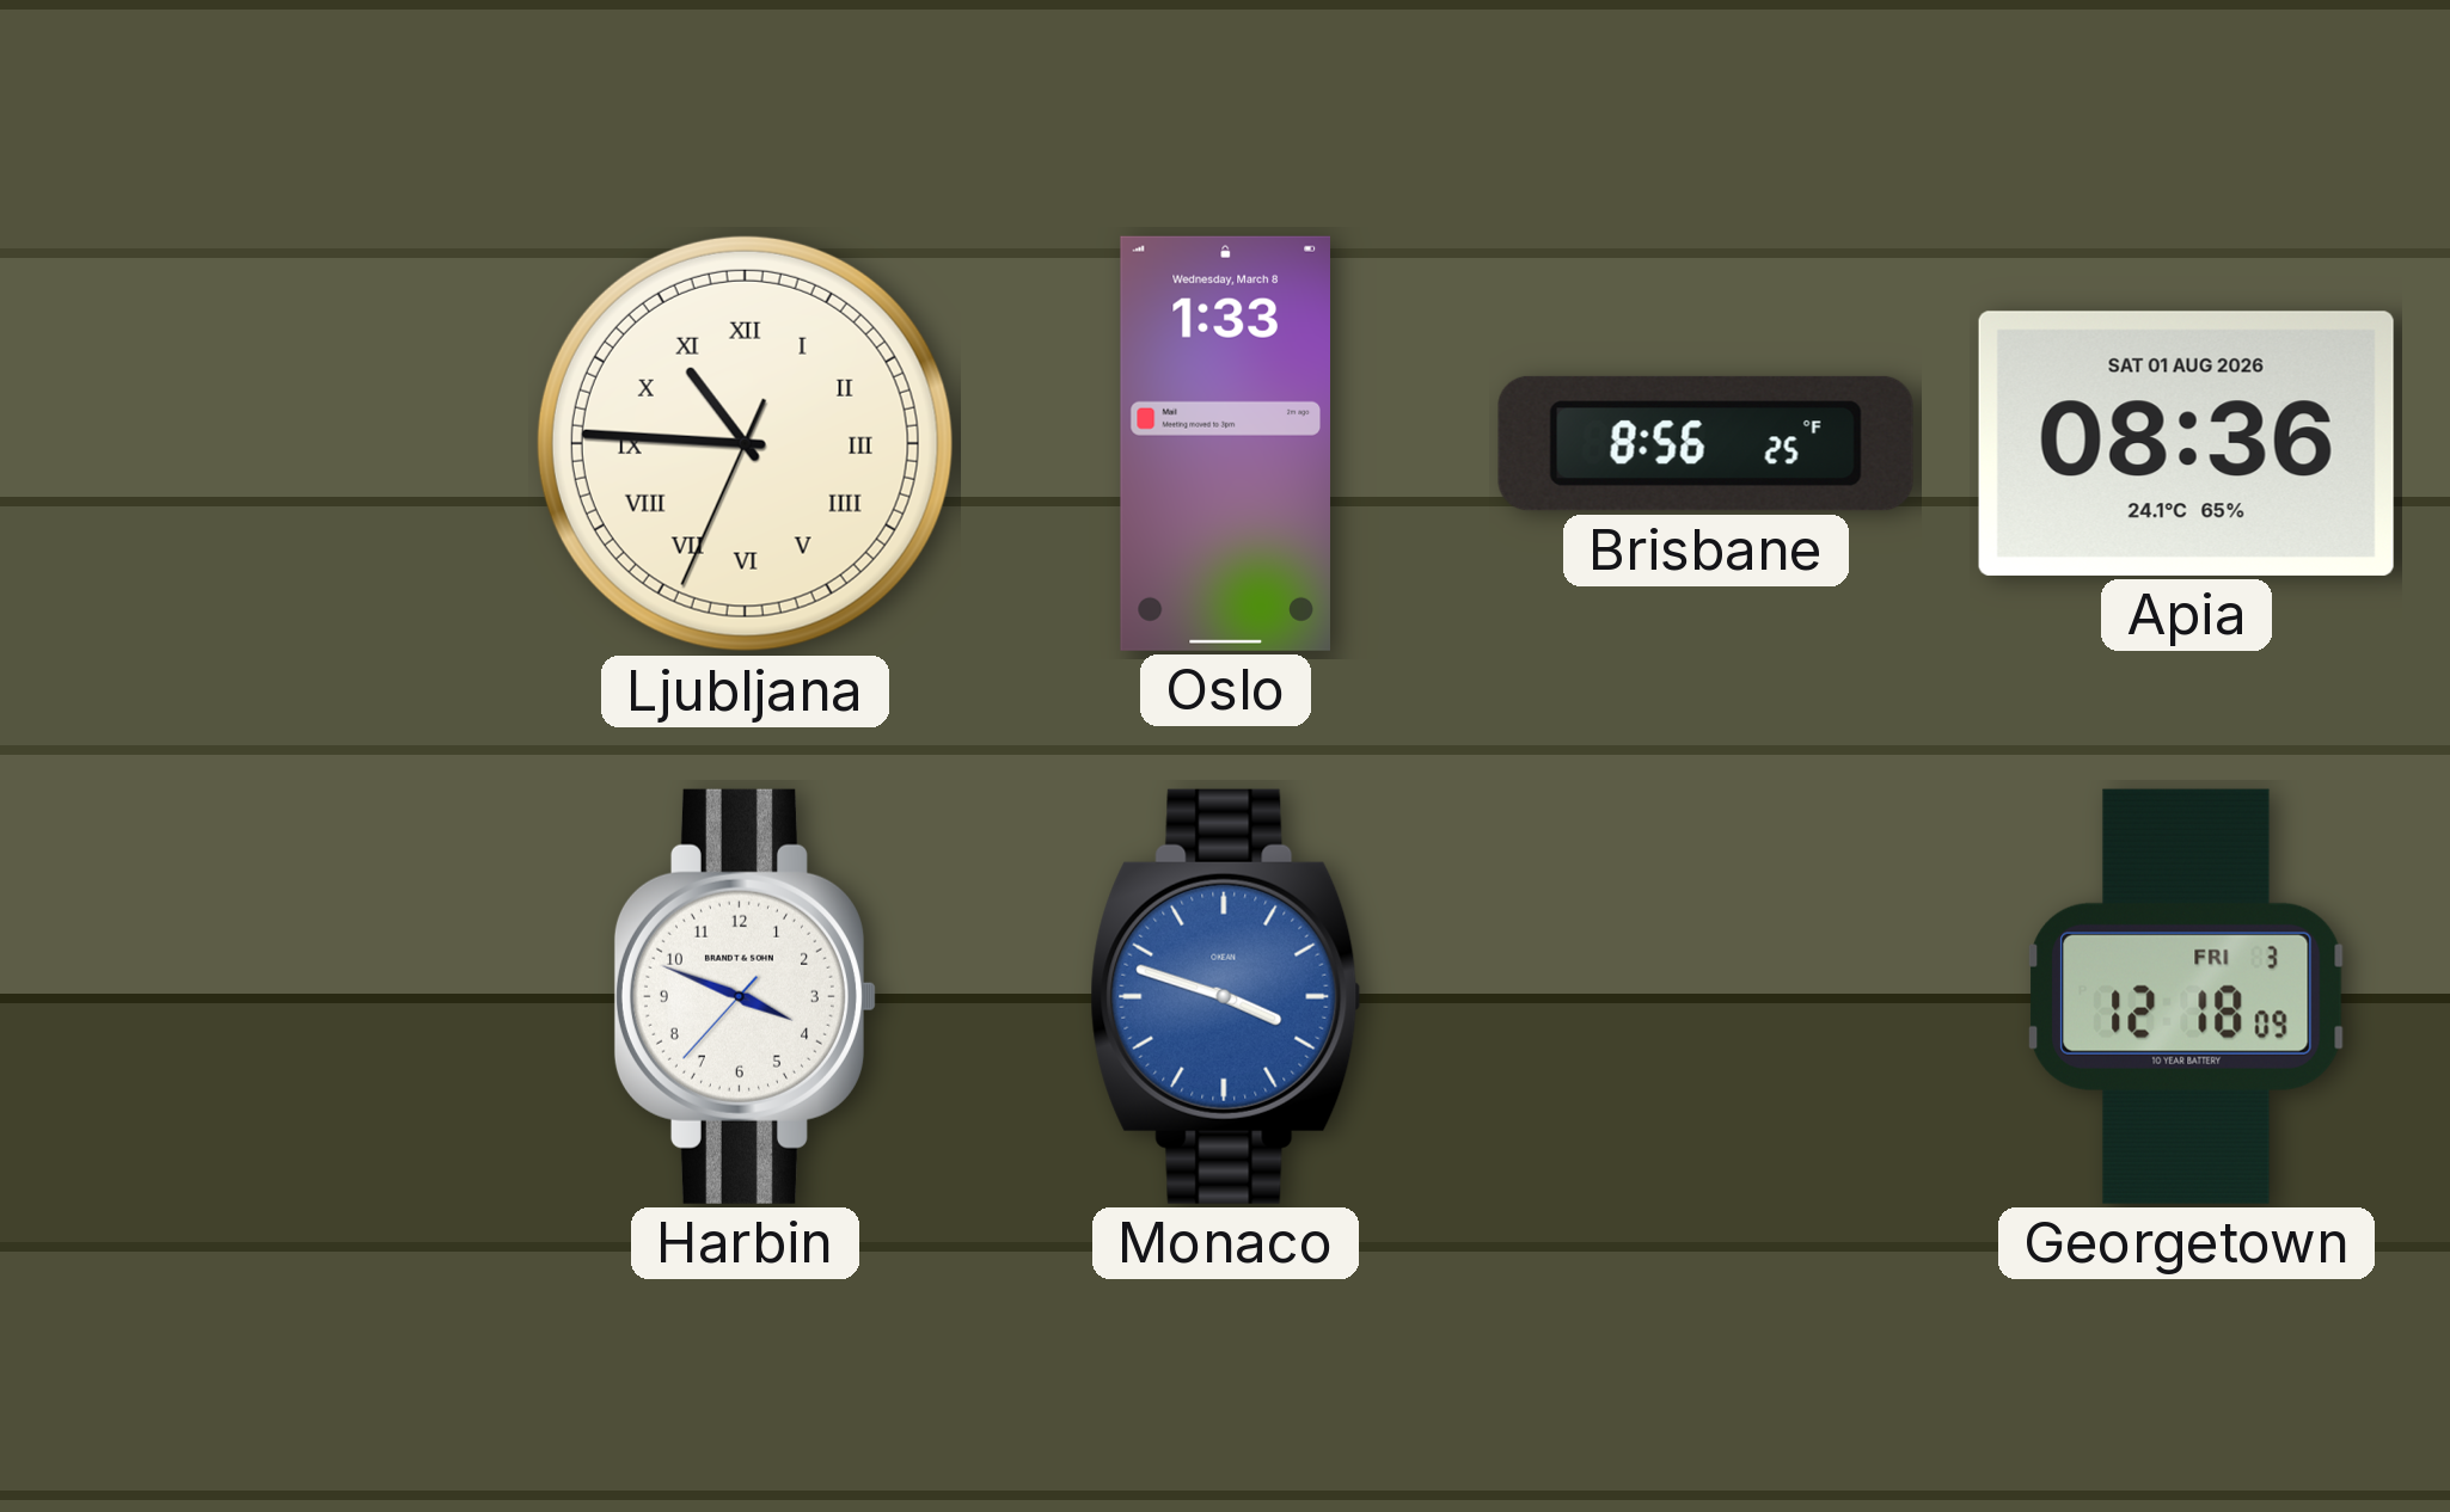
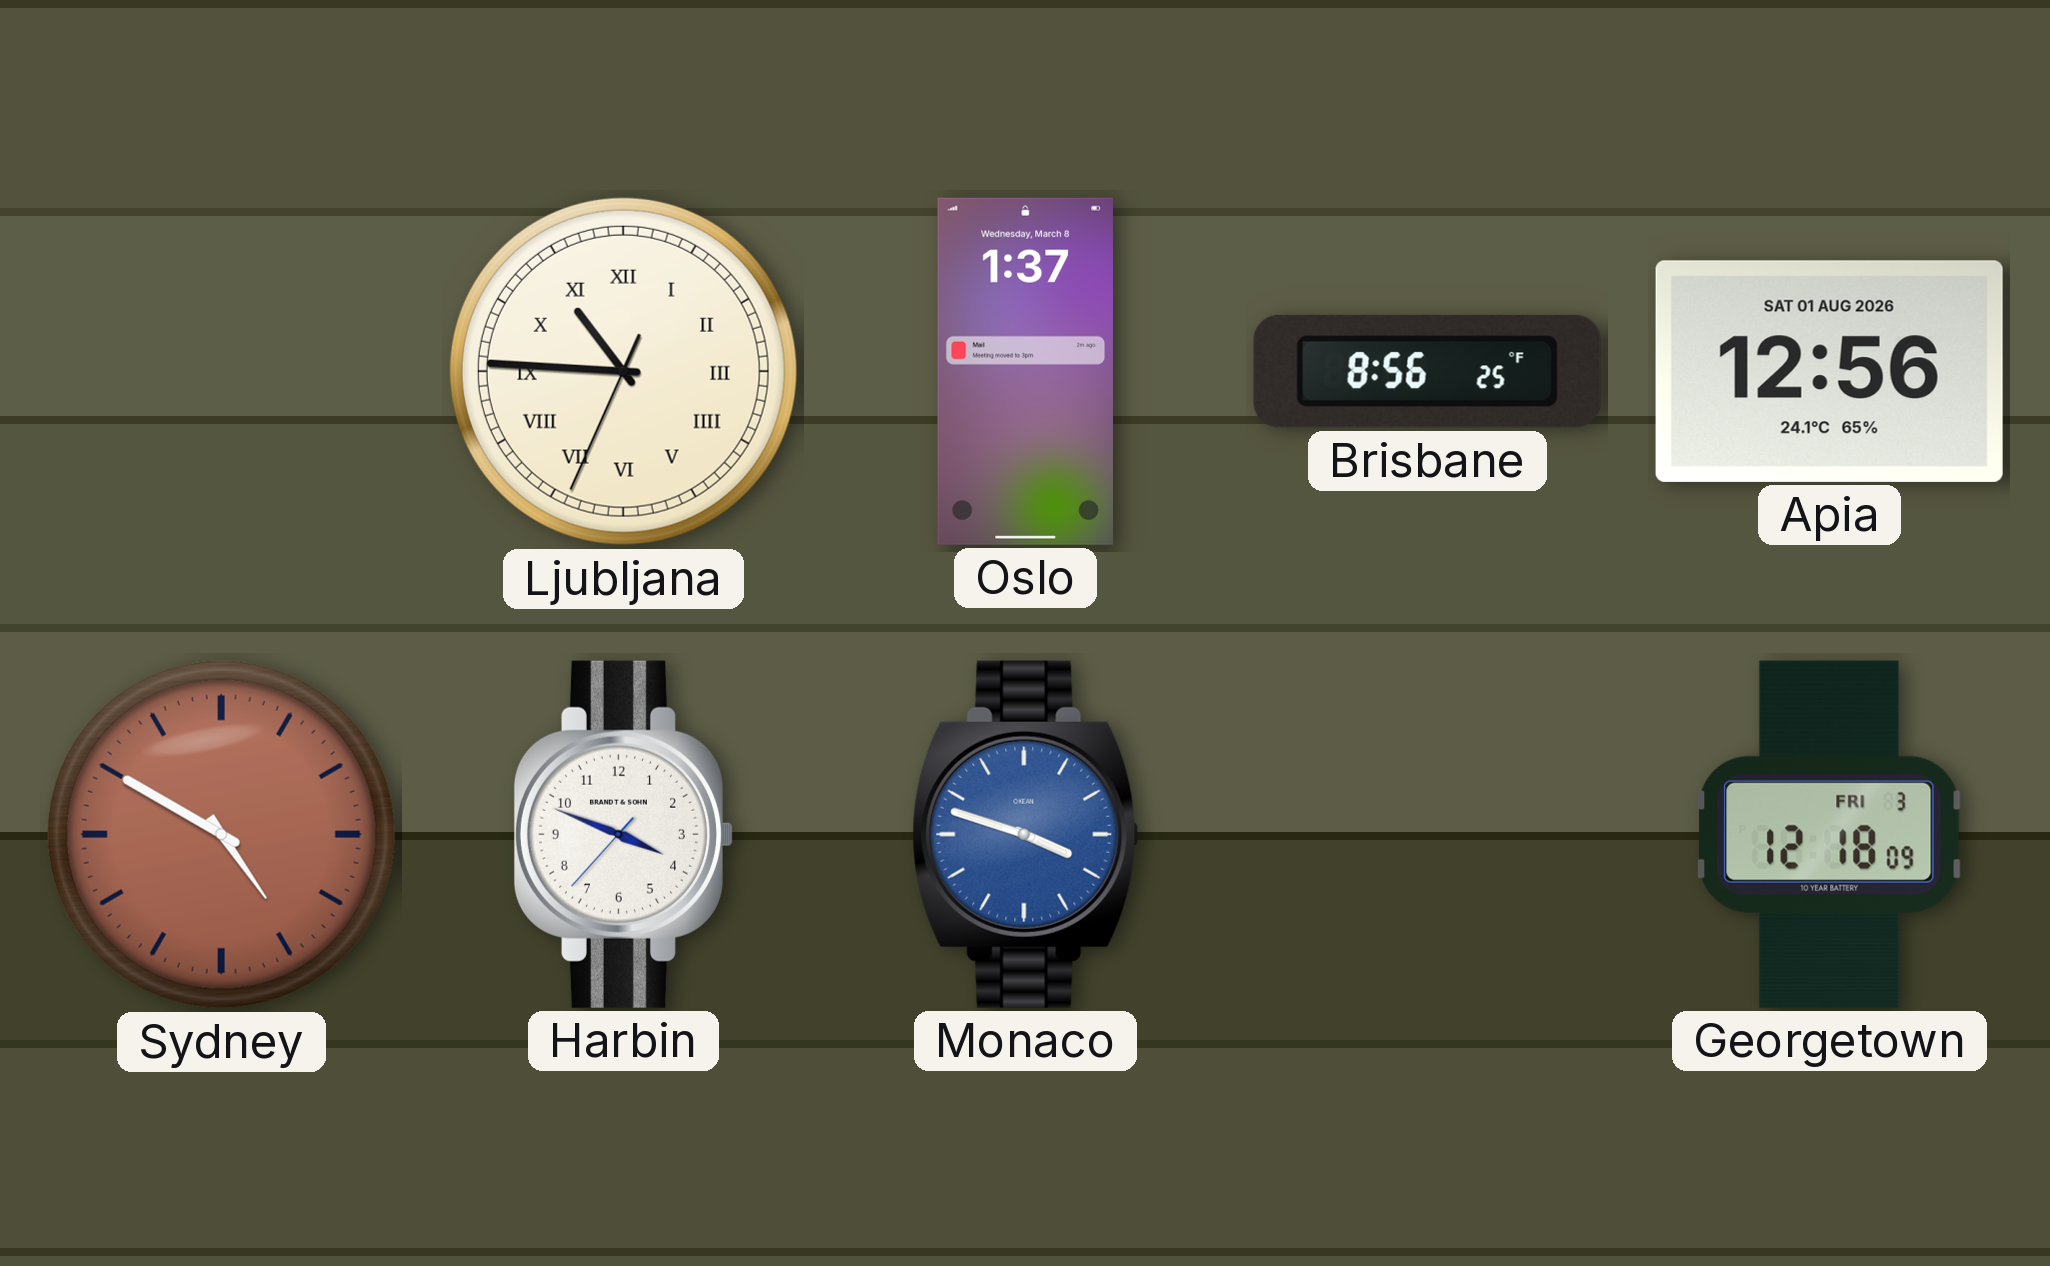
Oslo: 1:33 -> 1:37
Apia: 08:36 -> 12:56
Sydney: none -> 4:50
